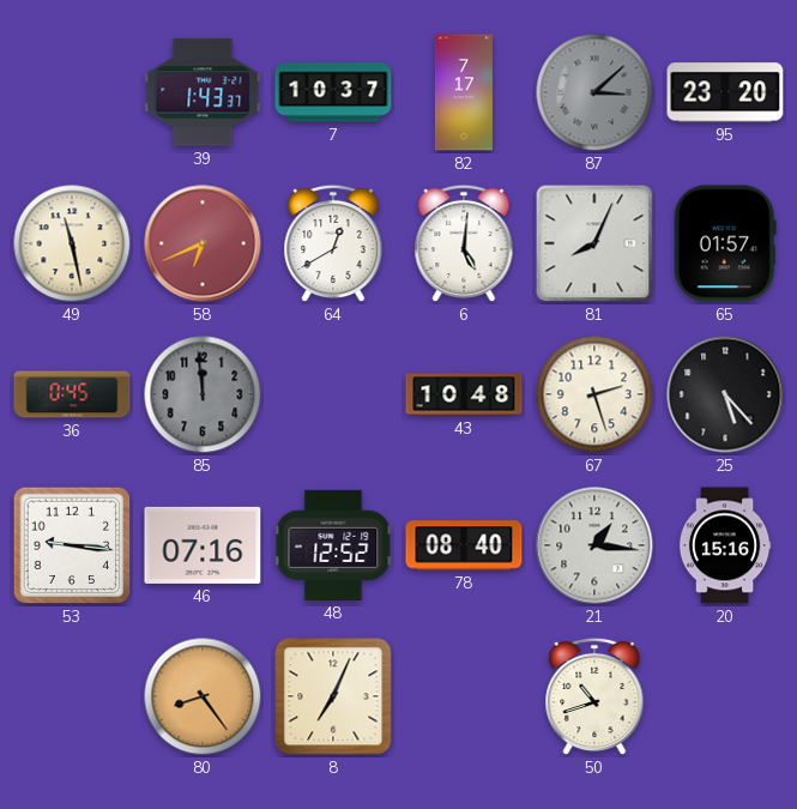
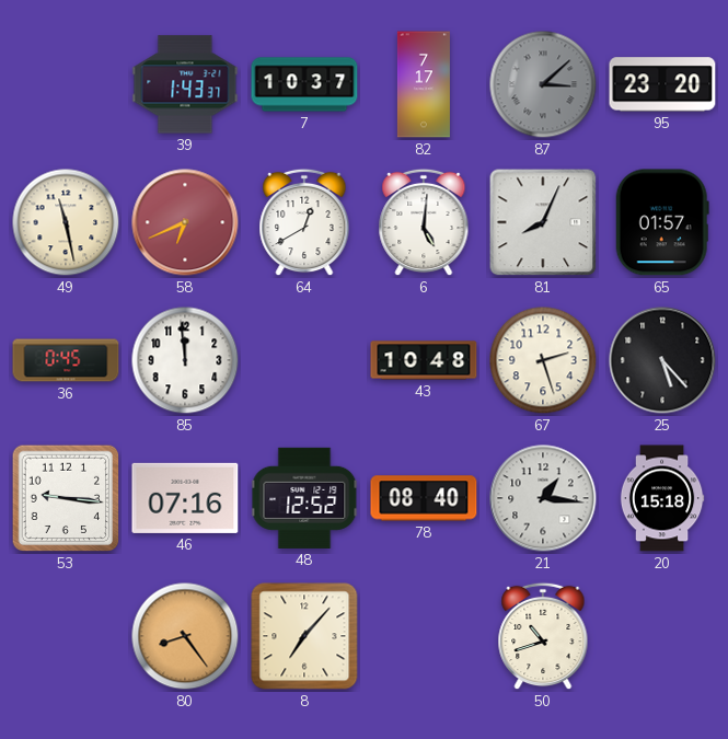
85 dial: grey -> white
20: 15:16 -> 15:18
8: 7:04 -> 7:07
